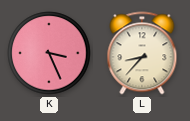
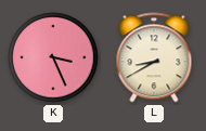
L: 8:37 -> 8:40
